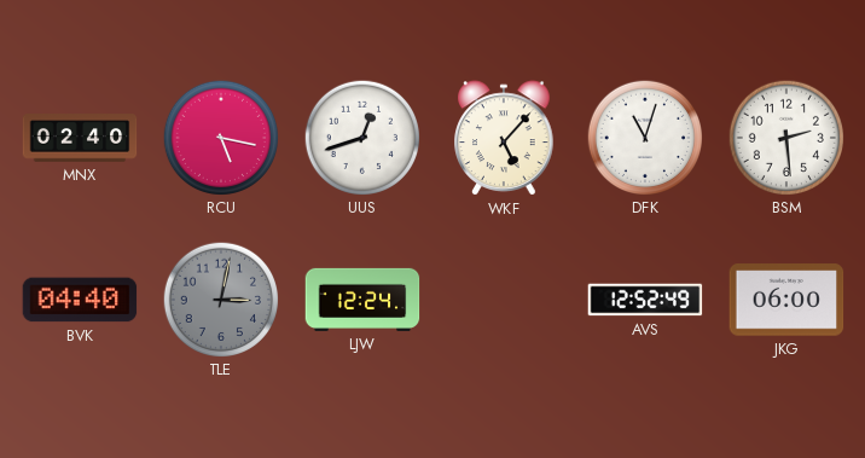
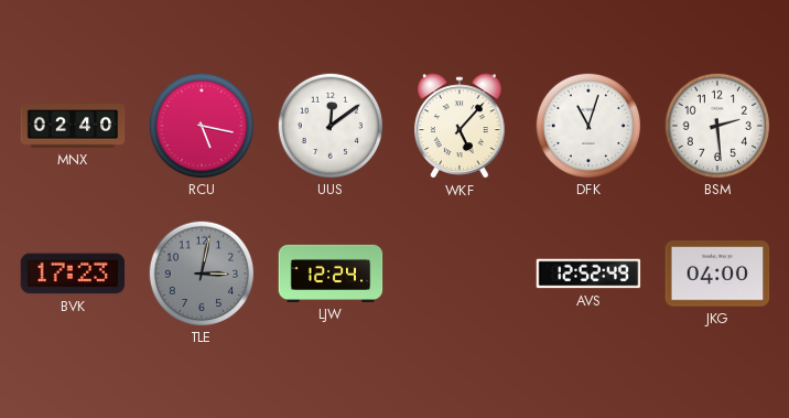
UUS: 12:42 -> 12:09
BVK: 04:40 -> 17:23
JKG: 06:00 -> 04:00
